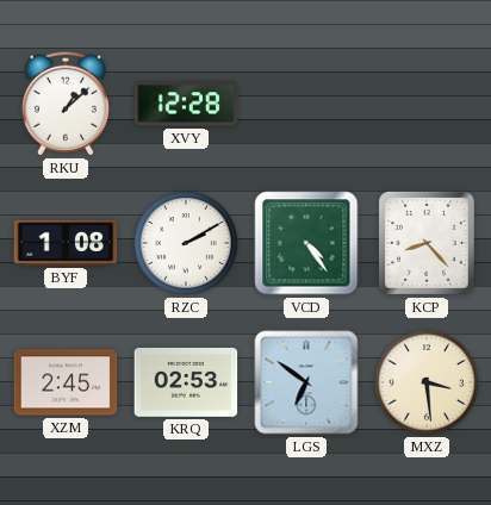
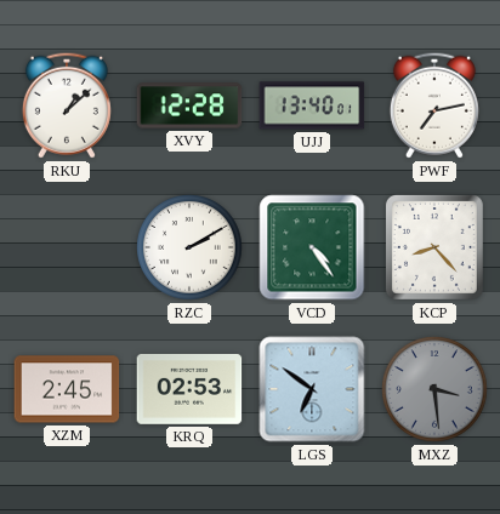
UJJ: none -> 13:40
PWF: none -> 7:13
BYF: 1:08 -> none
MXZ dial: cream -> grey
